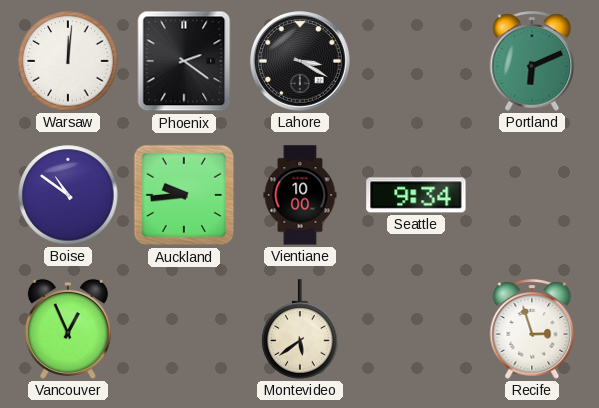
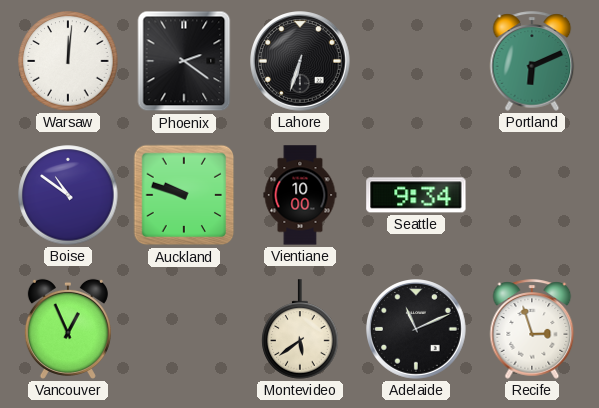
Lahore: 3:20 -> 6:33
Auckland: 9:44 -> 9:48
Adelaide: none -> 11:11
